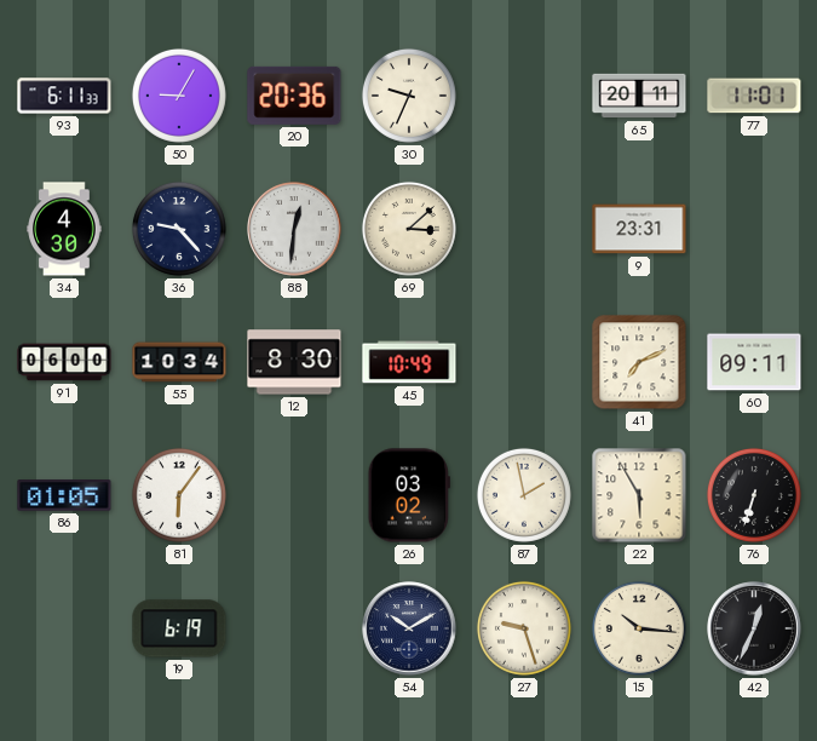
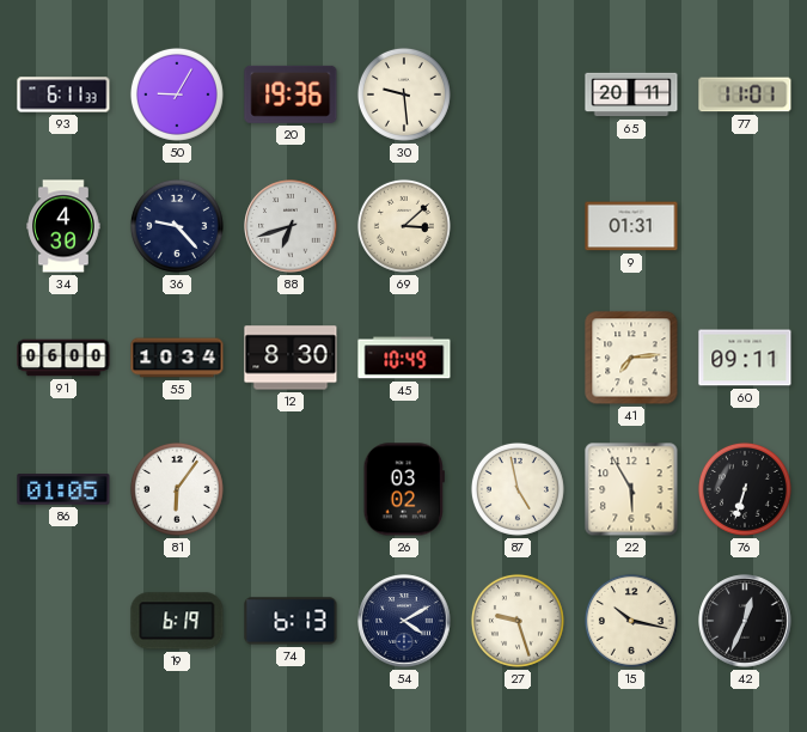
20: 20:36 -> 19:36
30: 9:34 -> 9:29
88: 12:31 -> 6:42
9: 23:31 -> 01:31
41: 7:11 -> 7:14
87: 1:58 -> 4:58
74: none -> 6:13
54: 10:10 -> 4:10
15: 10:16 -> 10:17
